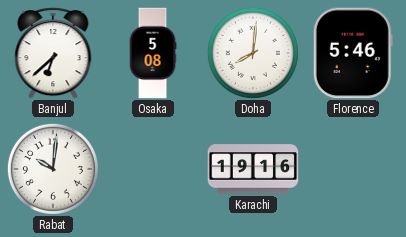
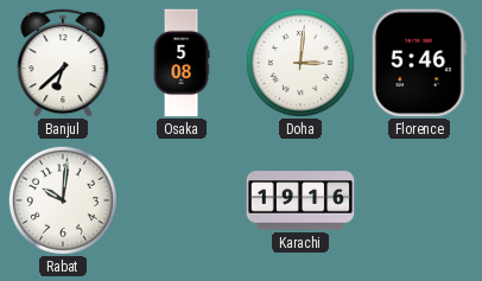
Doha: 8:01 -> 3:01
